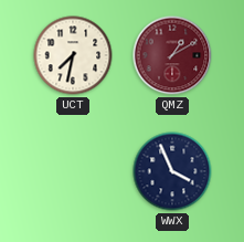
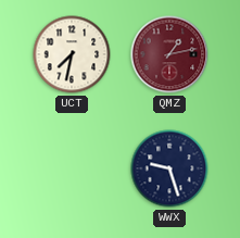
QMZ: 1:10 -> 1:13
WWX: 3:56 -> 9:27
